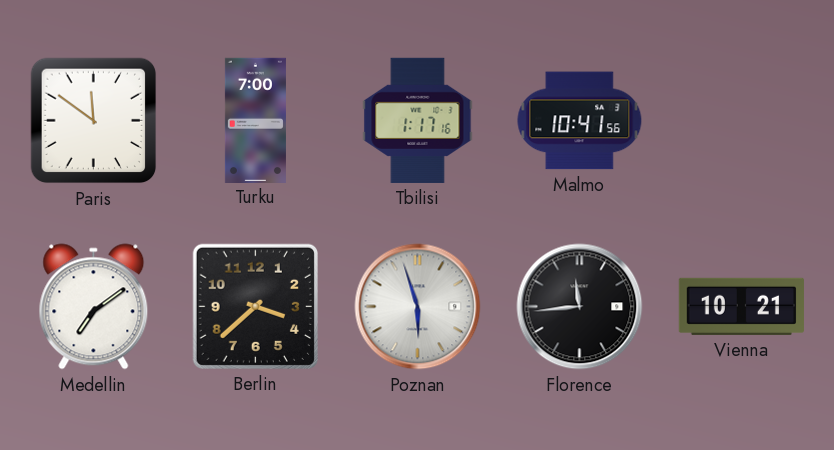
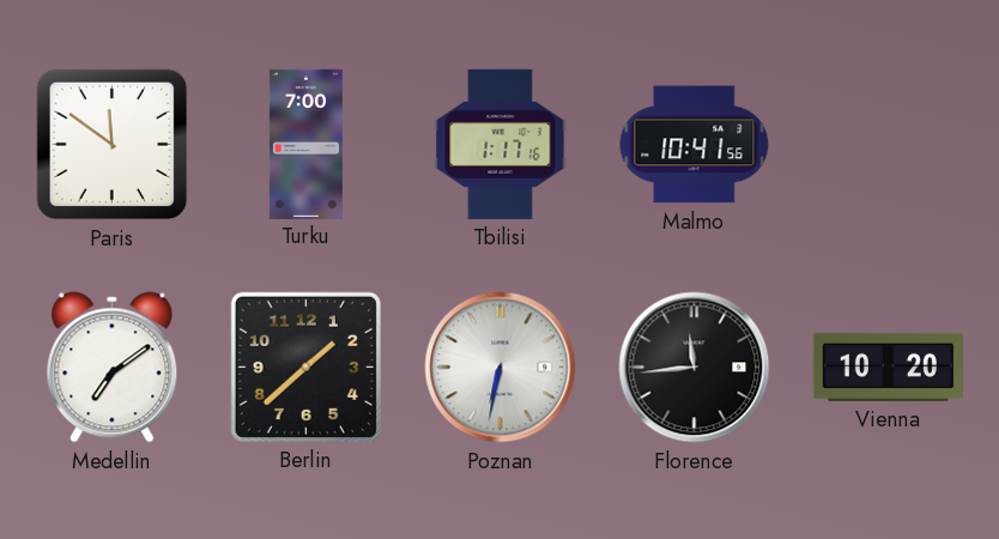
Berlin: 3:38 -> 1:38
Poznan: 5:57 -> 6:32
Vienna: 10:21 -> 10:20
